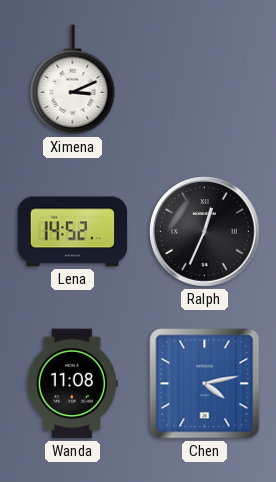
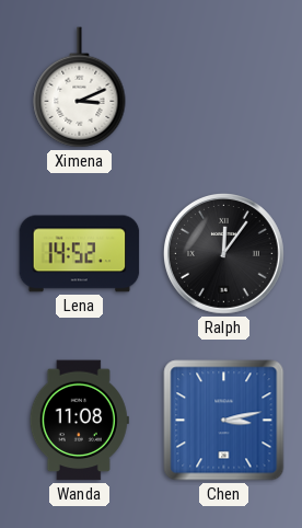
Ralph: 12:34 -> 12:06
Chen: 4:13 -> 3:13
